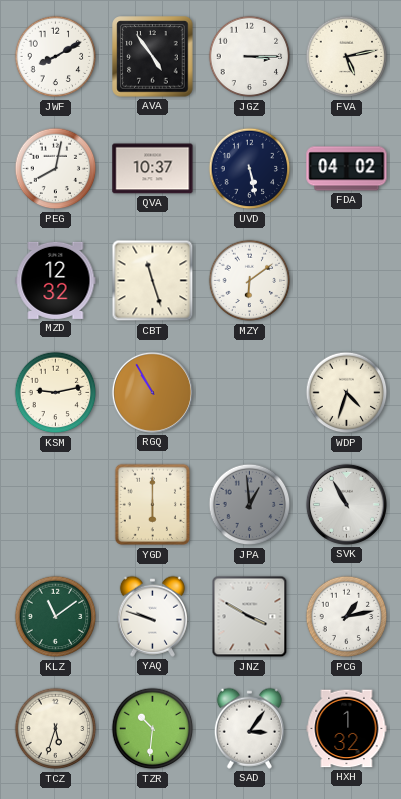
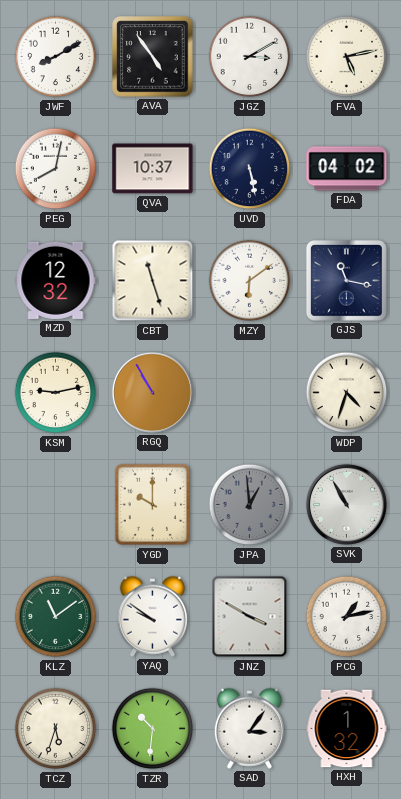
JGZ: 3:15 -> 3:10
GJS: none -> 11:17
YGD: 6:00 -> 10:00
YAQ: 9:48 -> 9:51
